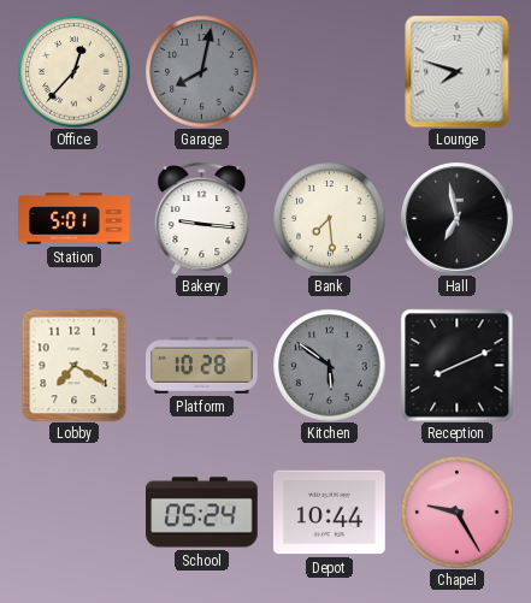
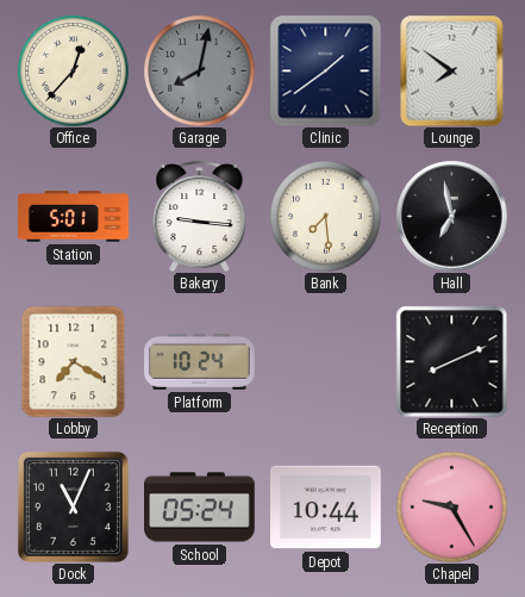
Clinic: none -> 1:39
Lounge: 7:48 -> 7:51
Platform: 10:28 -> 10:24
Kitchen: 5:51 -> none
Dock: none -> 11:04
